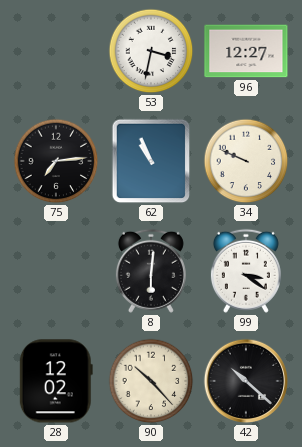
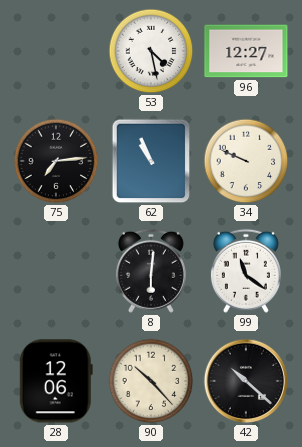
53: 3:32 -> 4:28
99: 3:21 -> 11:21
28: 12:02 -> 12:06
